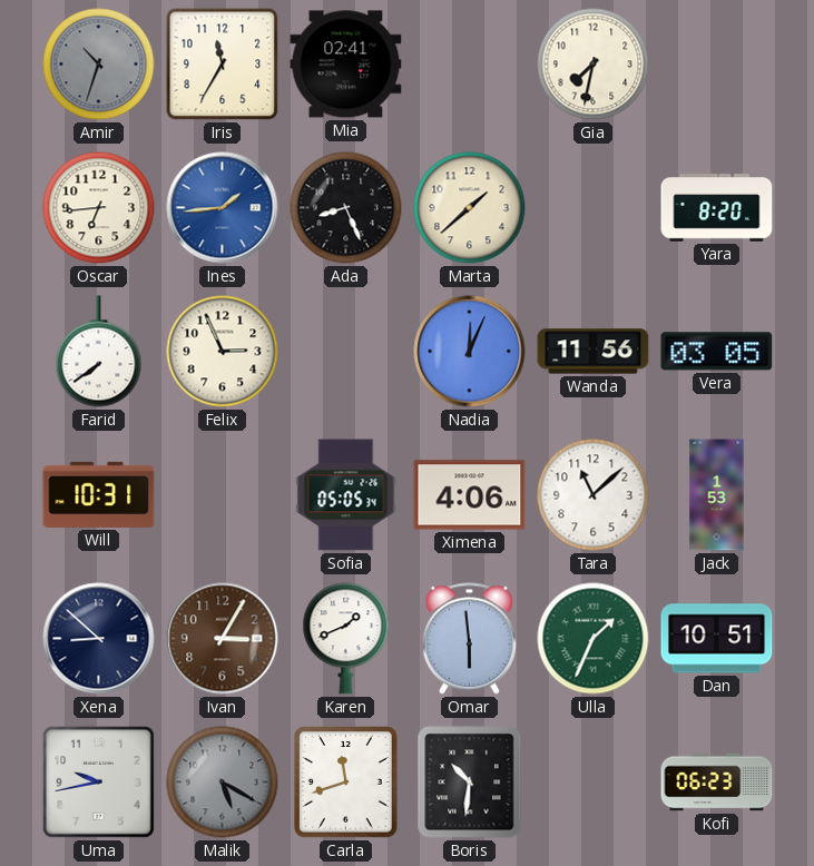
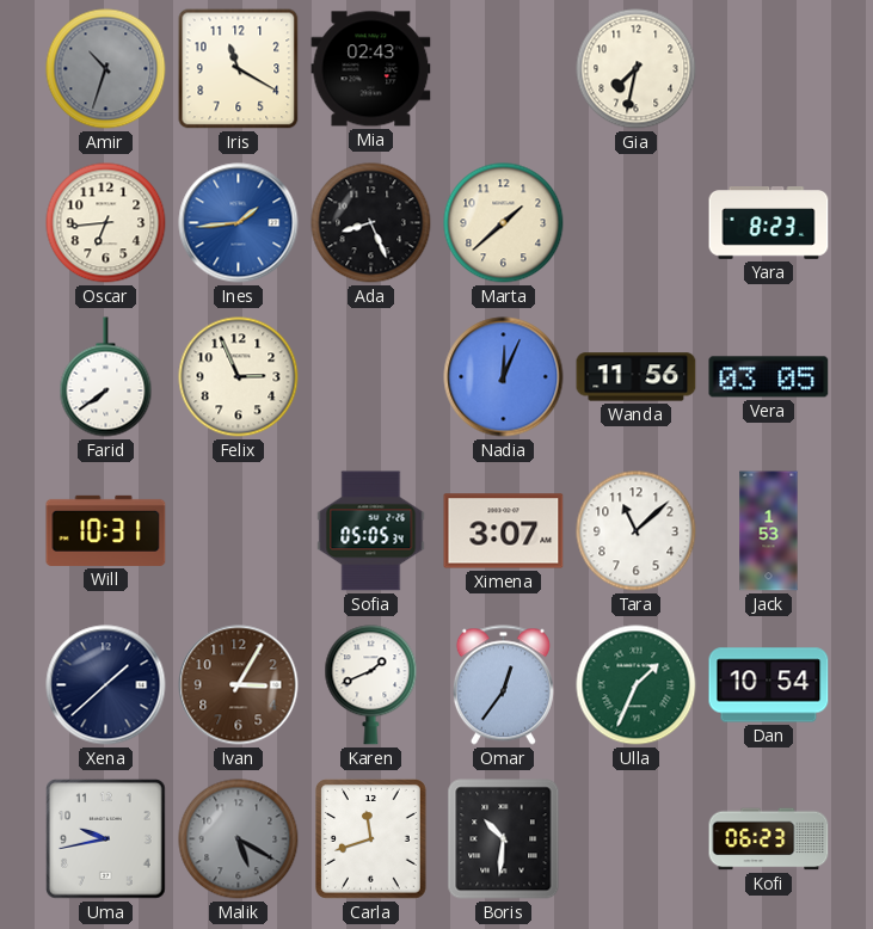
Iris: 11:35 -> 11:20
Mia: 02:41 -> 02:43
Yara: 8:20 -> 8:23
Ximena: 4:06 -> 3:07
Xena: 8:52 -> 1:38
Omar: 5:59 -> 12:36
Dan: 10:51 -> 10:54
